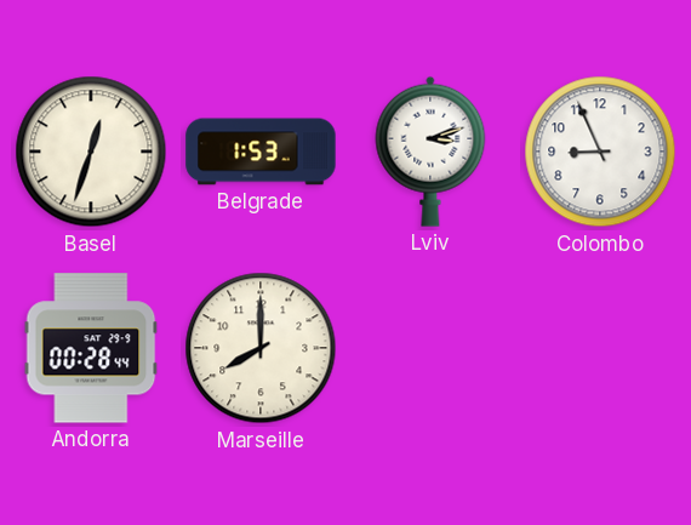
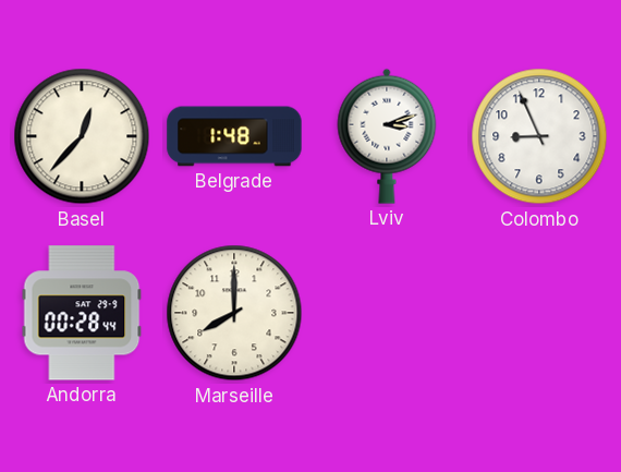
Basel: 12:33 -> 12:37
Belgrade: 1:53 -> 1:48
